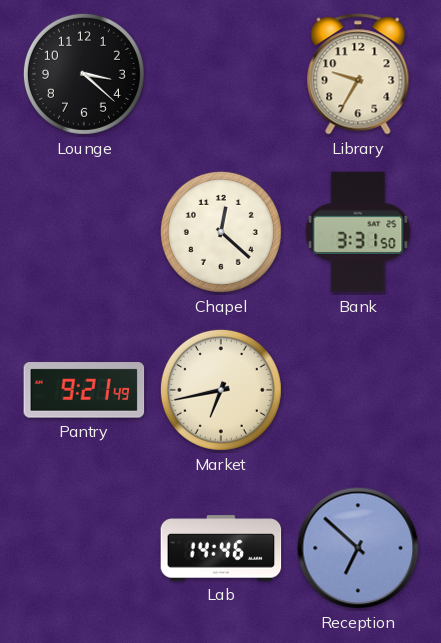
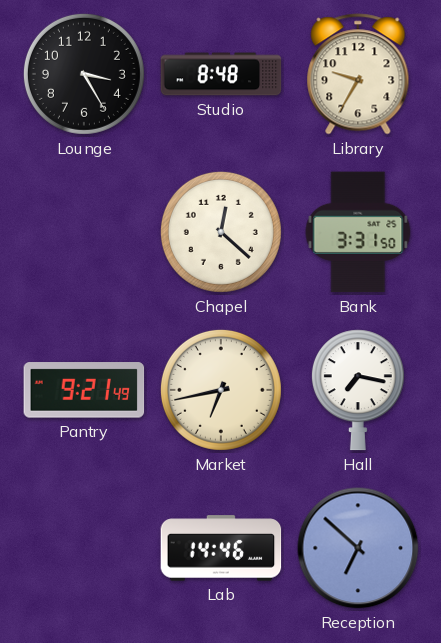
Lounge: 3:22 -> 3:25
Studio: none -> 8:48
Hall: none -> 7:17
